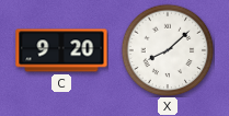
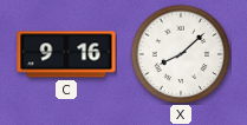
C: 9:20 -> 9:16
